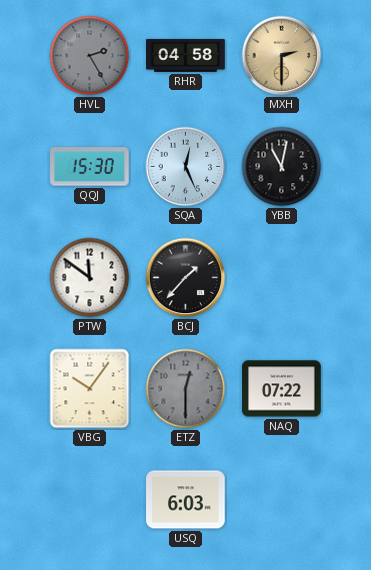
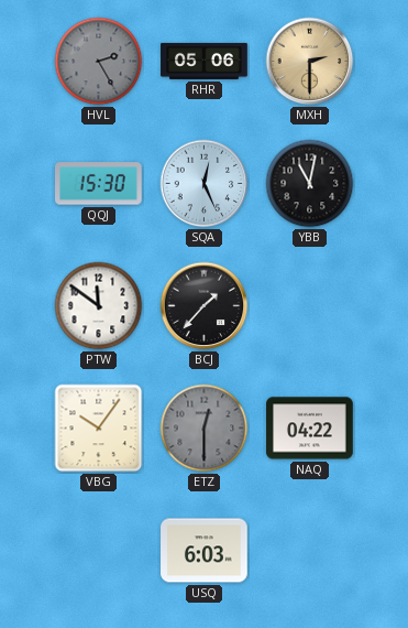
RHR: 04:58 -> 05:06
NAQ: 07:22 -> 04:22
